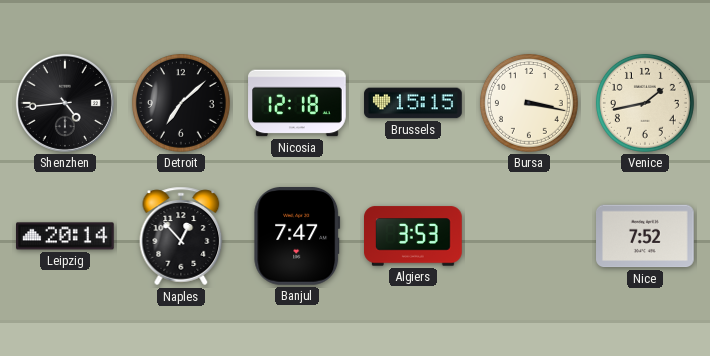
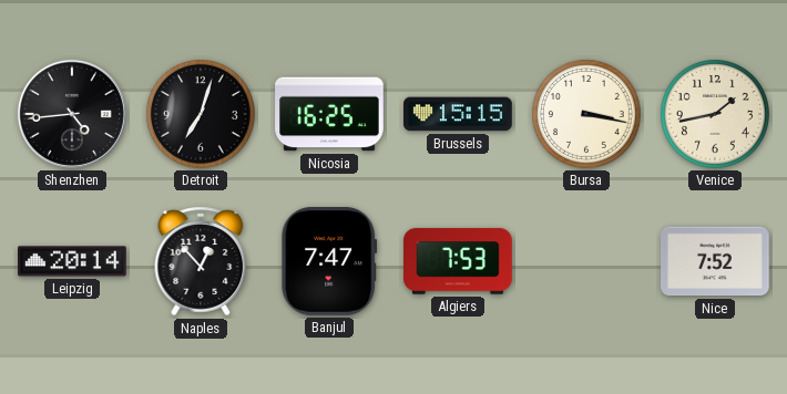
Detroit: 7:08 -> 7:03
Nicosia: 12:18 -> 16:25
Algiers: 3:53 -> 7:53
